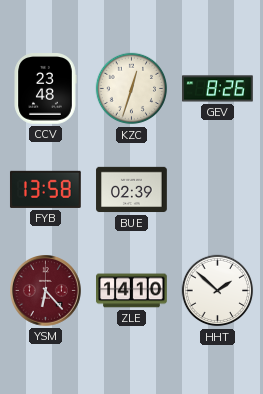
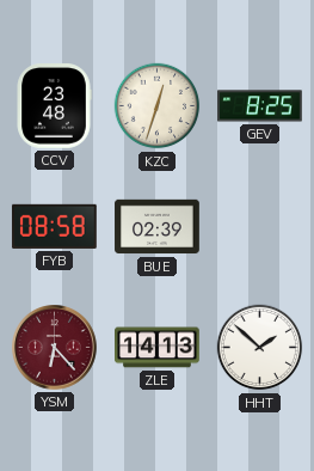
GEV: 8:26 -> 8:25
FYB: 13:58 -> 08:58
ZLE: 14:10 -> 14:13
